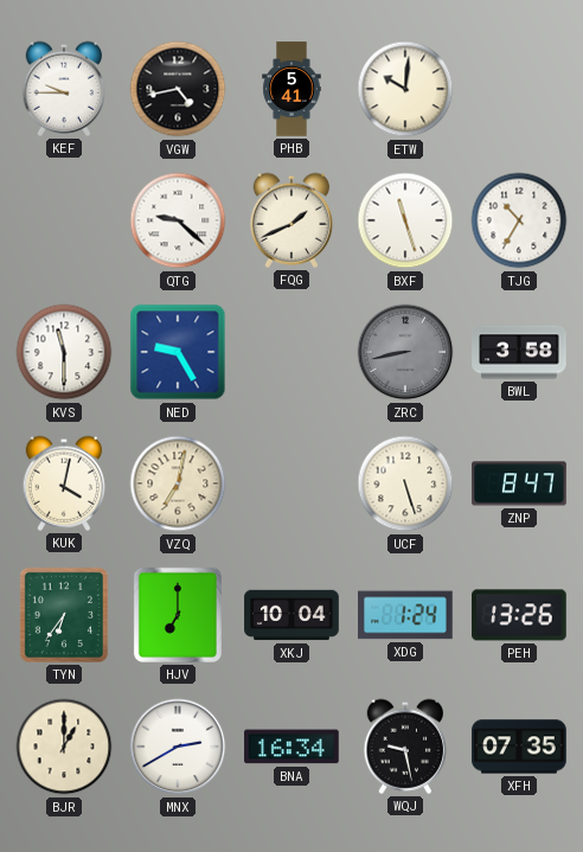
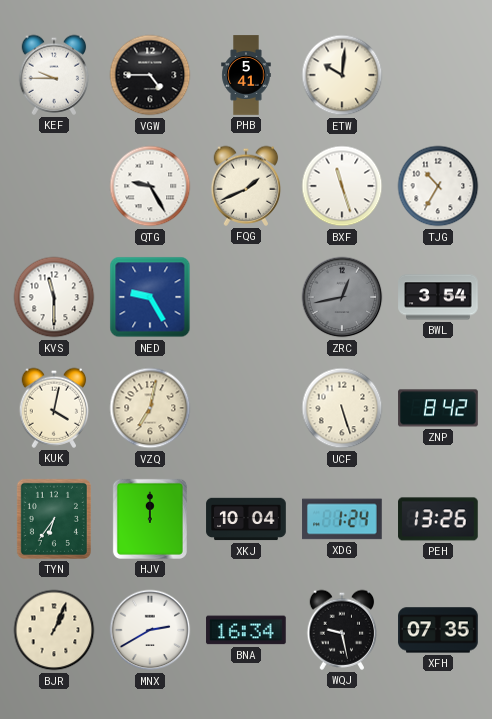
VGW: 4:43 -> 4:45
QTG: 9:22 -> 9:25
ZRC: 8:43 -> 12:43
BWL: 3:58 -> 3:54
ZNP: 8:47 -> 8:42
HJV: 7:00 -> 12:00
BJR: 1:00 -> 1:04
